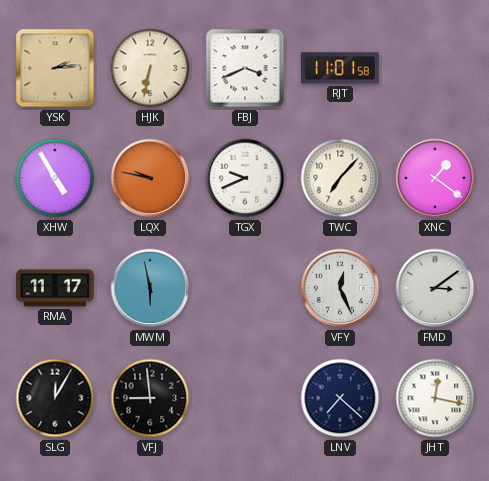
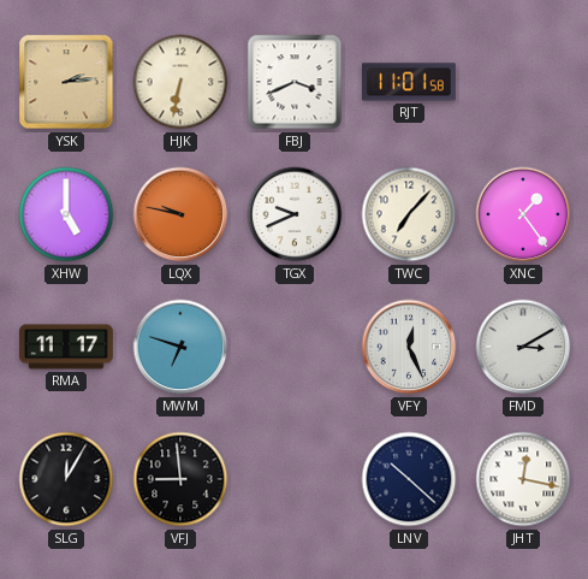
XHW: 4:55 -> 5:00
XNC: 1:21 -> 1:24
MWM: 5:58 -> 6:48
FMD: 3:09 -> 3:10
LNV: 7:22 -> 10:22
